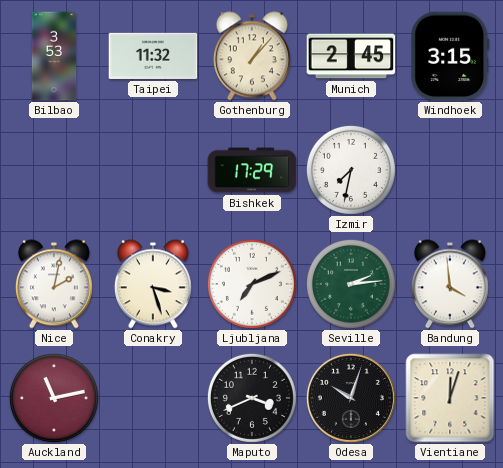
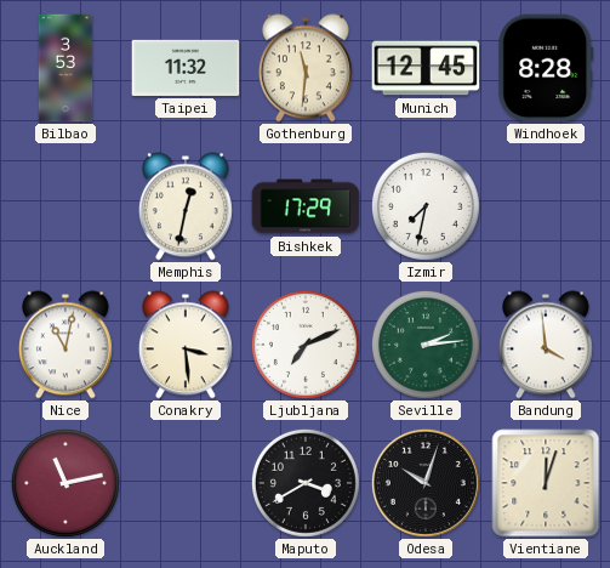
Gothenburg: 1:07 -> 11:31
Munich: 2:45 -> 12:45
Windhoek: 3:15 -> 8:28
Memphis: none -> 12:32
Nice: 2:02 -> 11:02
Conakry: 3:27 -> 3:29
Maputo: 3:41 -> 3:40
